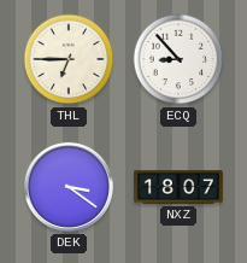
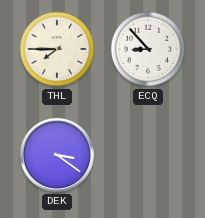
THL: 6:45 -> 7:45
NXZ: 18:07 -> none
